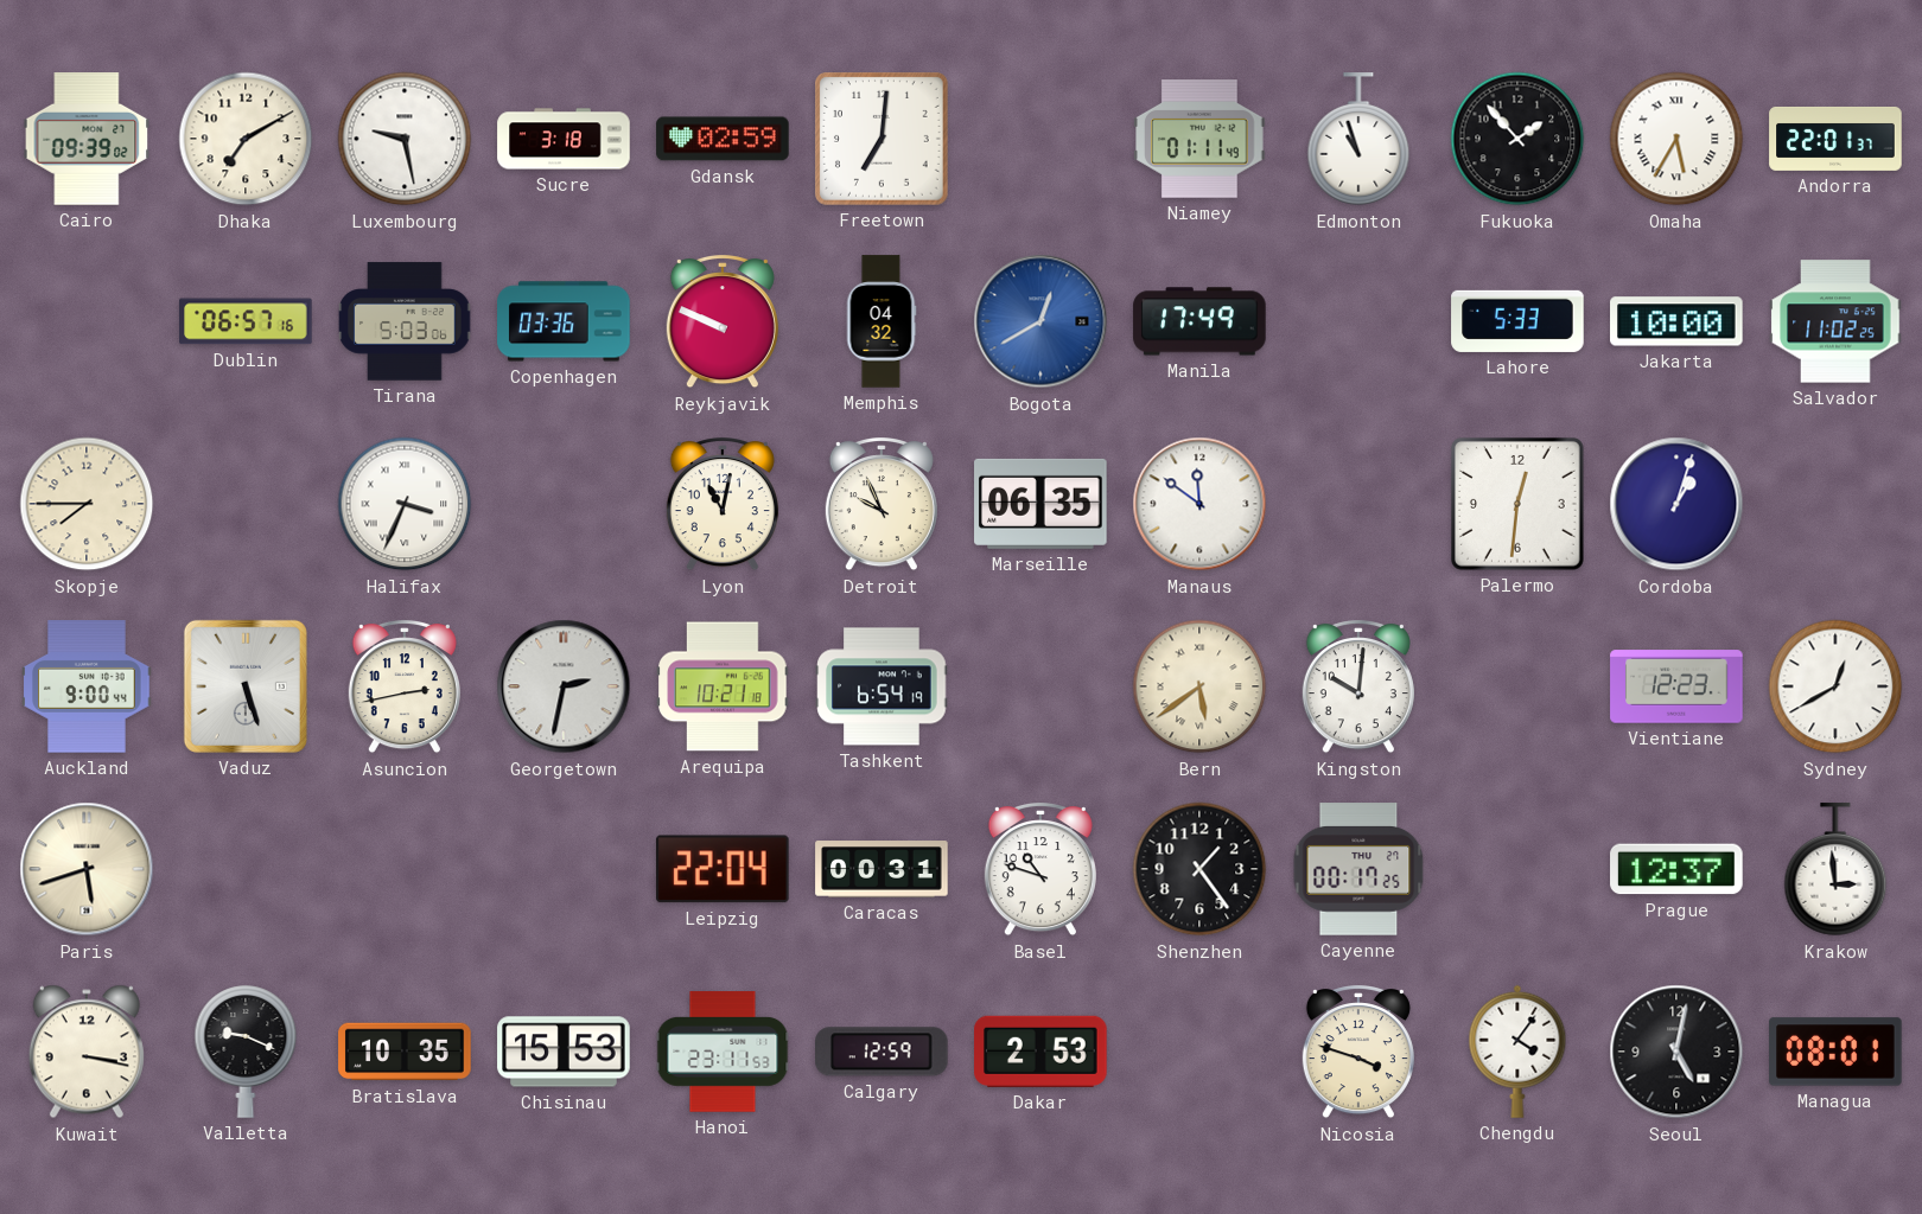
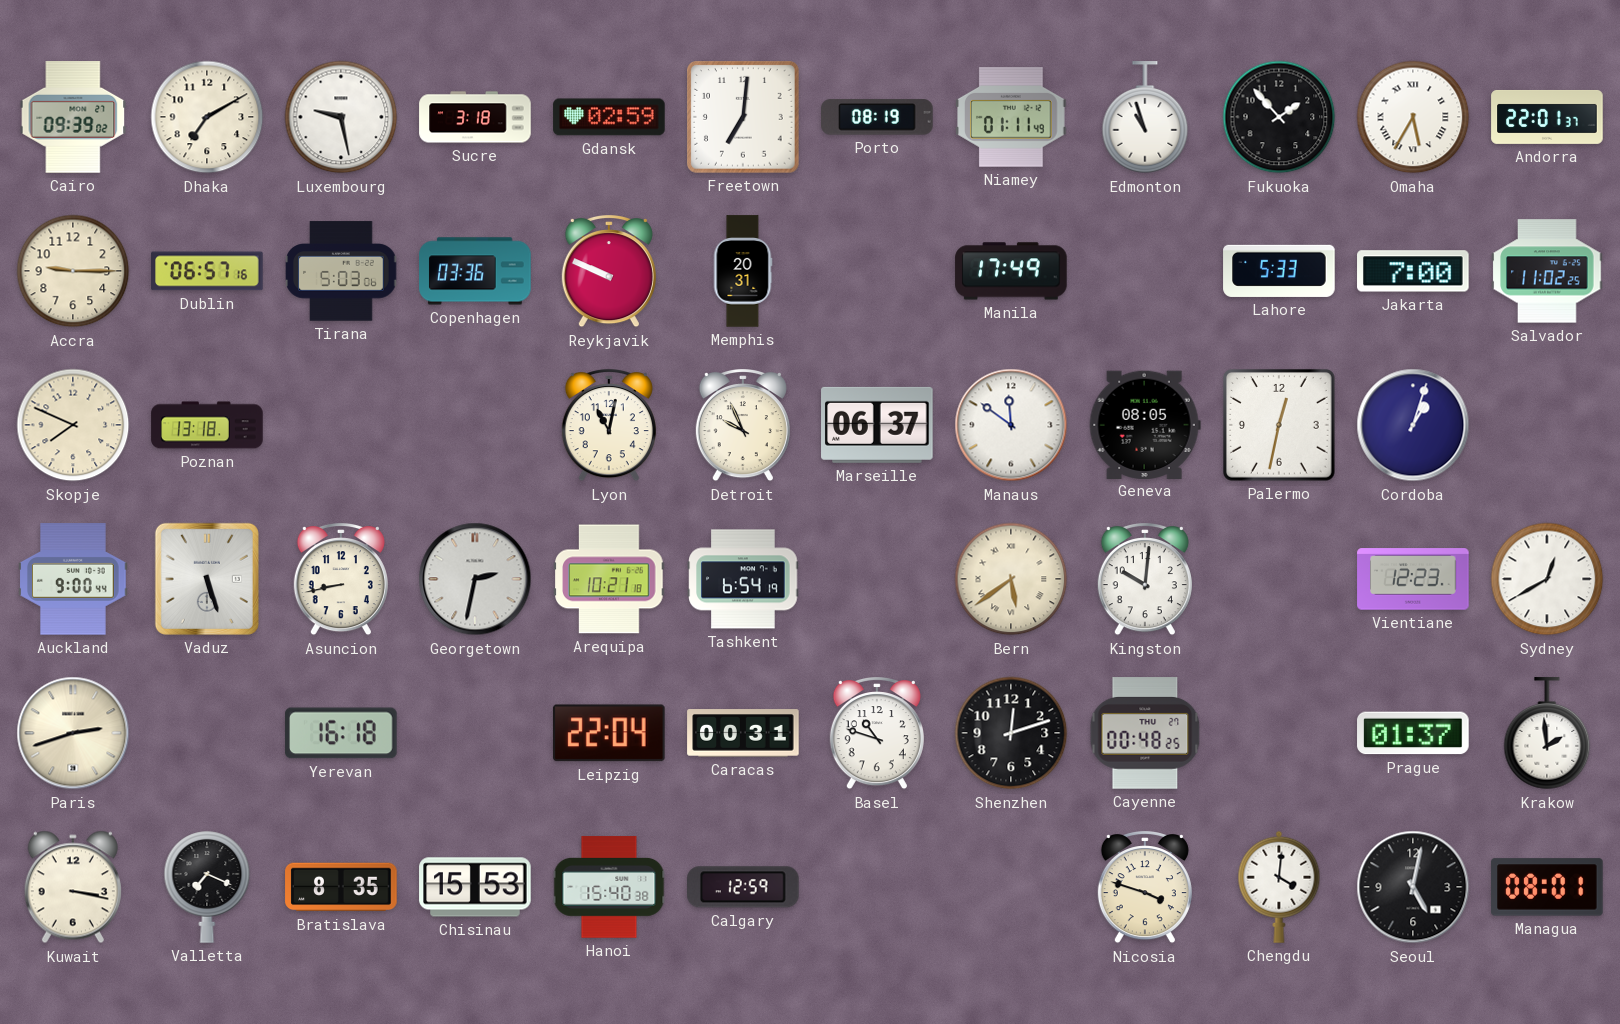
Porto: none -> 08:19
Accra: none -> 9:15
Memphis: 04:32 -> 20:31
Bogota: 12:40 -> none
Jakarta: 10:00 -> 7:00
Skopje: 7:45 -> 7:49
Poznan: none -> 13:18
Halifax: 3:34 -> none
Marseille: 06:35 -> 06:37
Geneva: none -> 08:05
Palermo: 12:31 -> 12:32
Asuncion: 2:43 -> 8:43
Paris: 5:42 -> 2:42
Yerevan: none -> 16:18
Shenzhen: 1:24 -> 12:12
Cayenne: 00:17 -> 00:48
Prague: 12:37 -> 01:37
Krakow: 2:59 -> 1:59
Valletta: 9:19 -> 7:19
Bratislava: 10:35 -> 8:35
Hanoi: 23:11 -> 15:40
Dakar: 2:53 -> none
Chengdu: 4:06 -> 4:01
